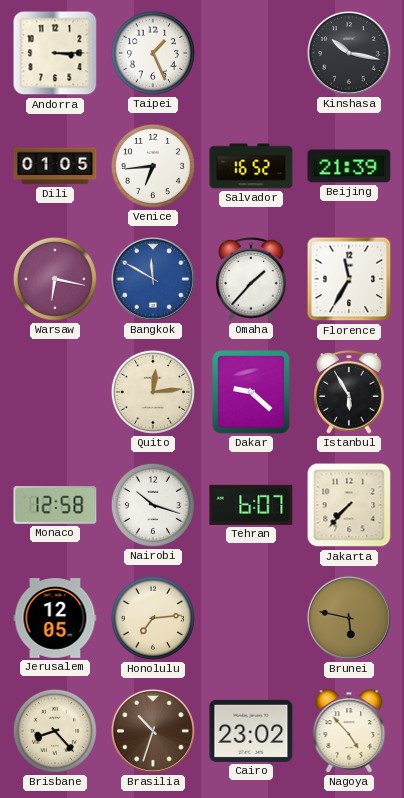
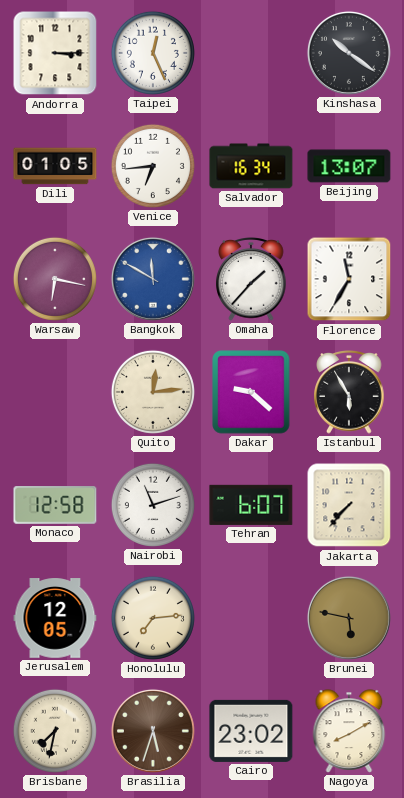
Taipei: 1:26 -> 12:26
Kinshasa: 10:17 -> 10:21
Salvador: 16:52 -> 16:34
Beijing: 21:39 -> 13:07
Nairobi: 10:18 -> 11:12
Brisbane: 8:23 -> 7:32
Brasilia: 10:33 -> 5:33
Nagoya: 4:53 -> 8:10
